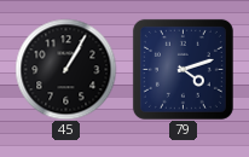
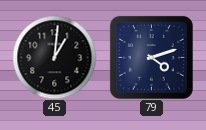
45: 1:05 -> 1:01
